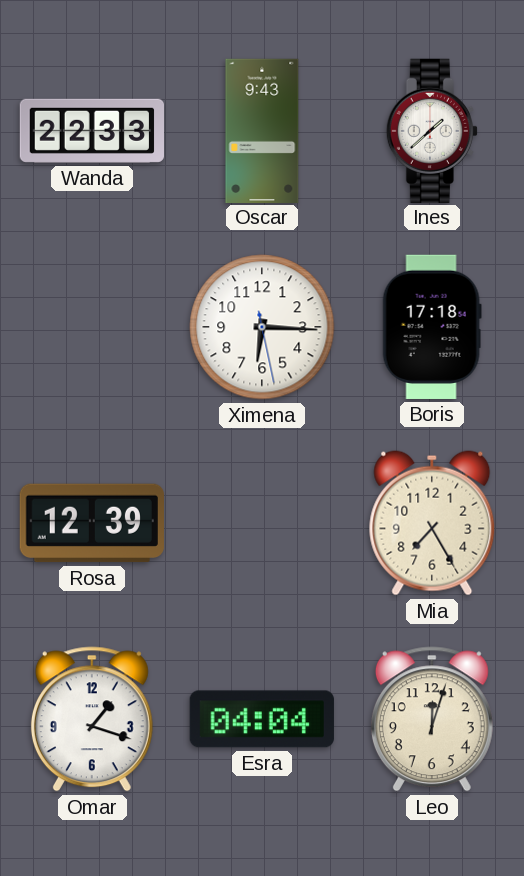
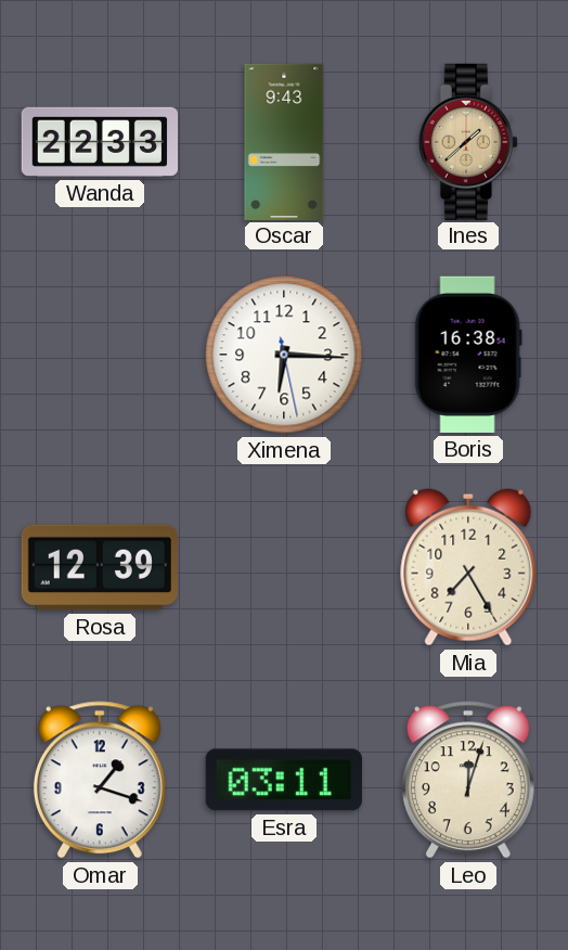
Ines dial: white -> champagne
Boris: 17:18 -> 16:38
Esra: 04:04 -> 03:11
